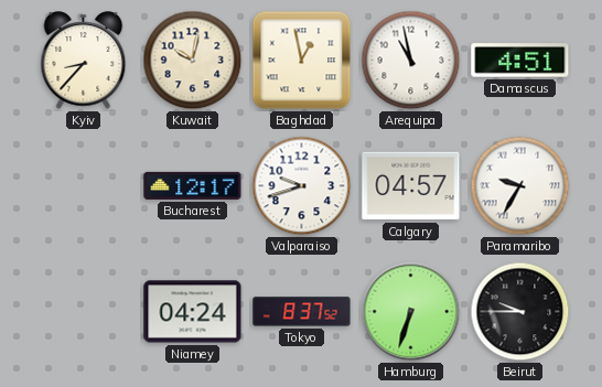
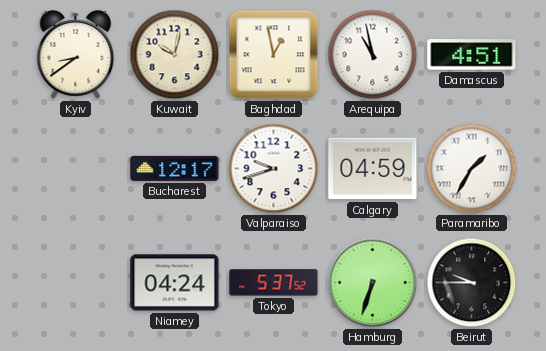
Kyiv: 8:37 -> 8:39
Calgary: 04:57 -> 04:59
Paramaribo: 9:35 -> 1:35
Tokyo: 8:37 -> 5:37
